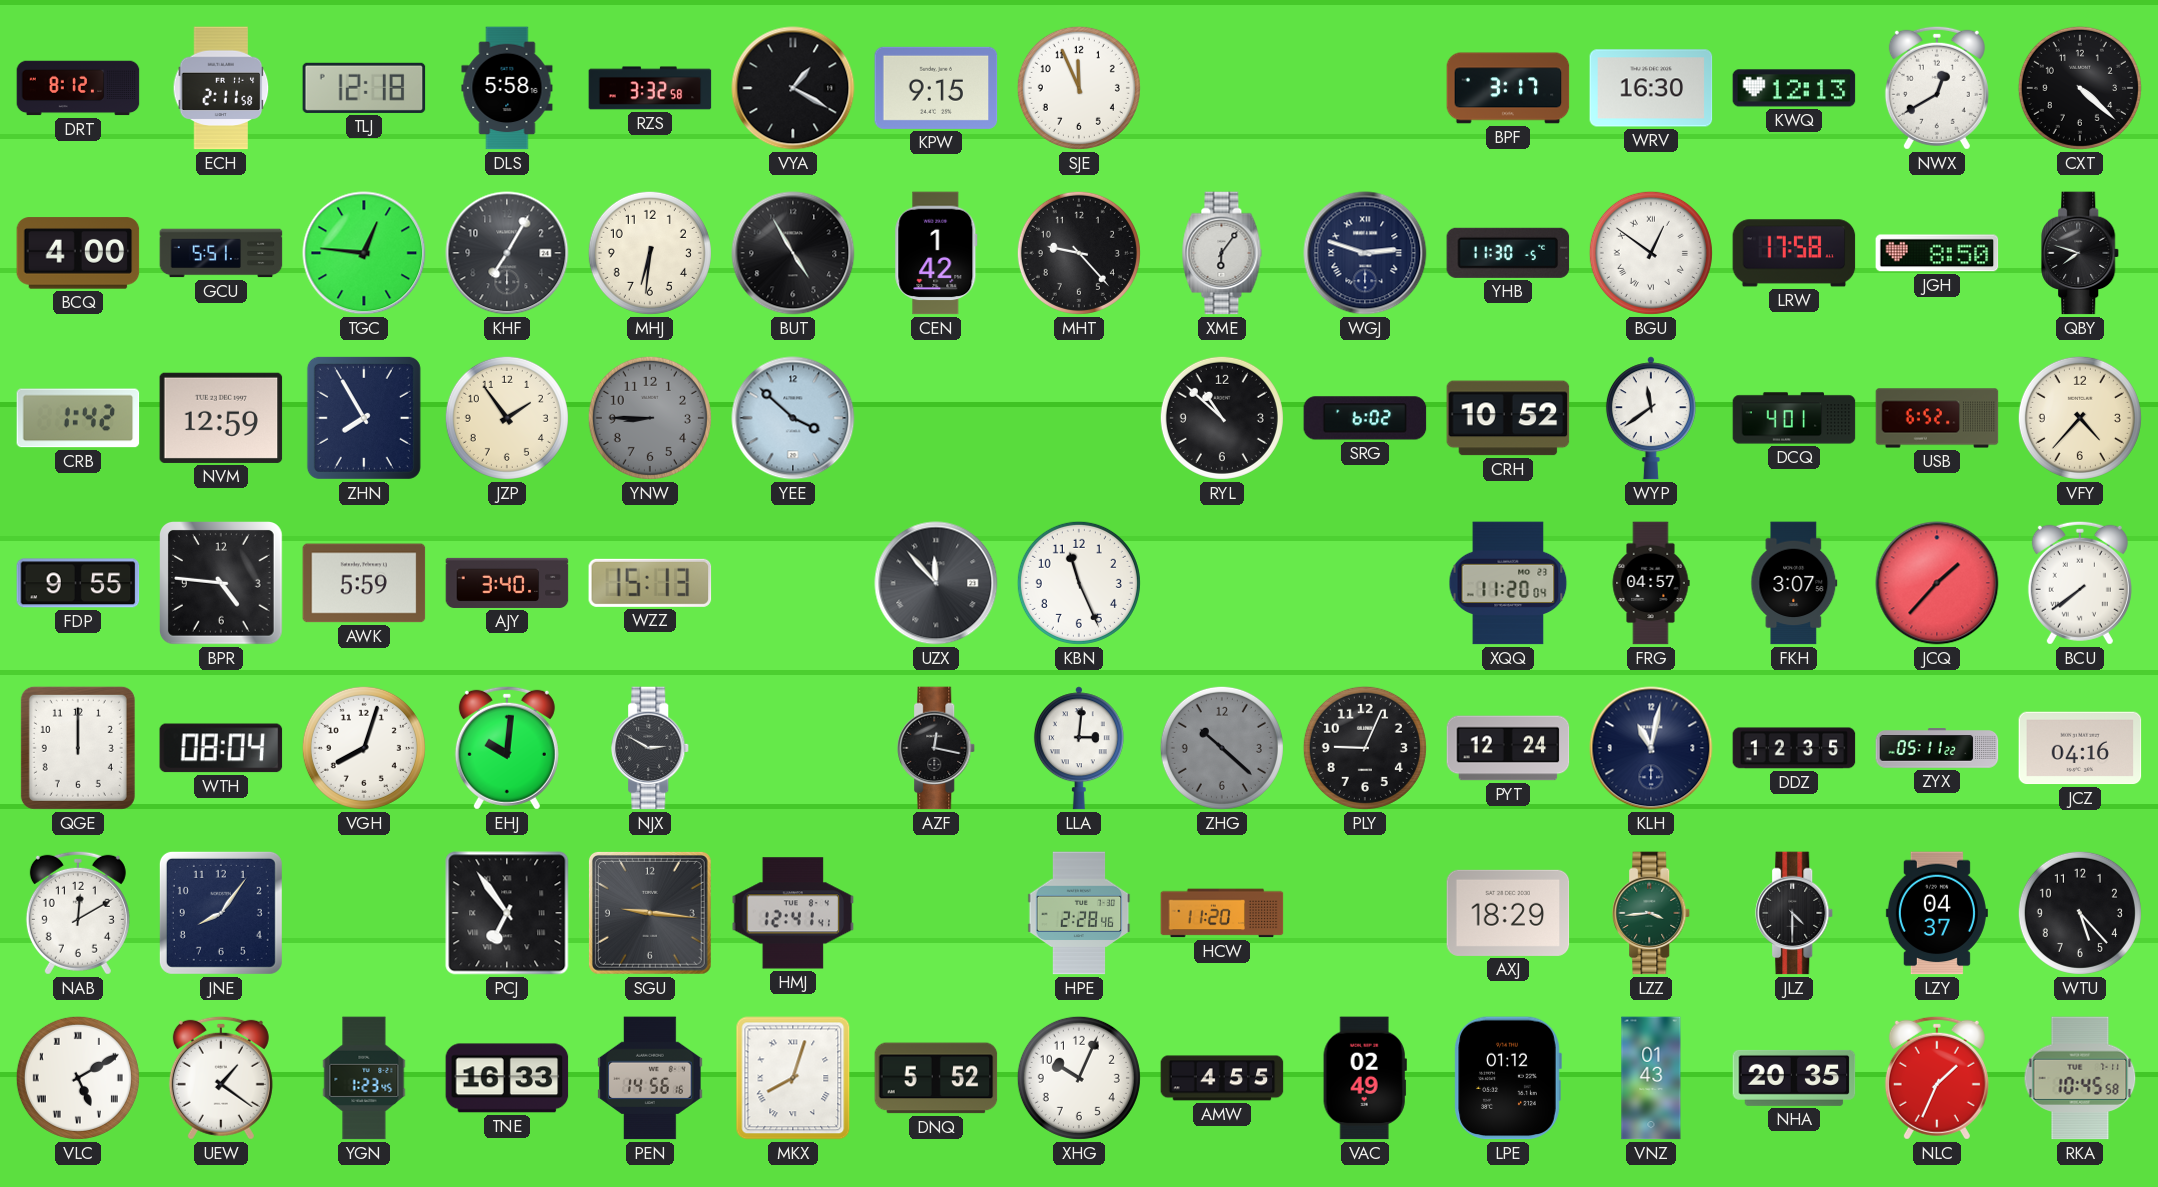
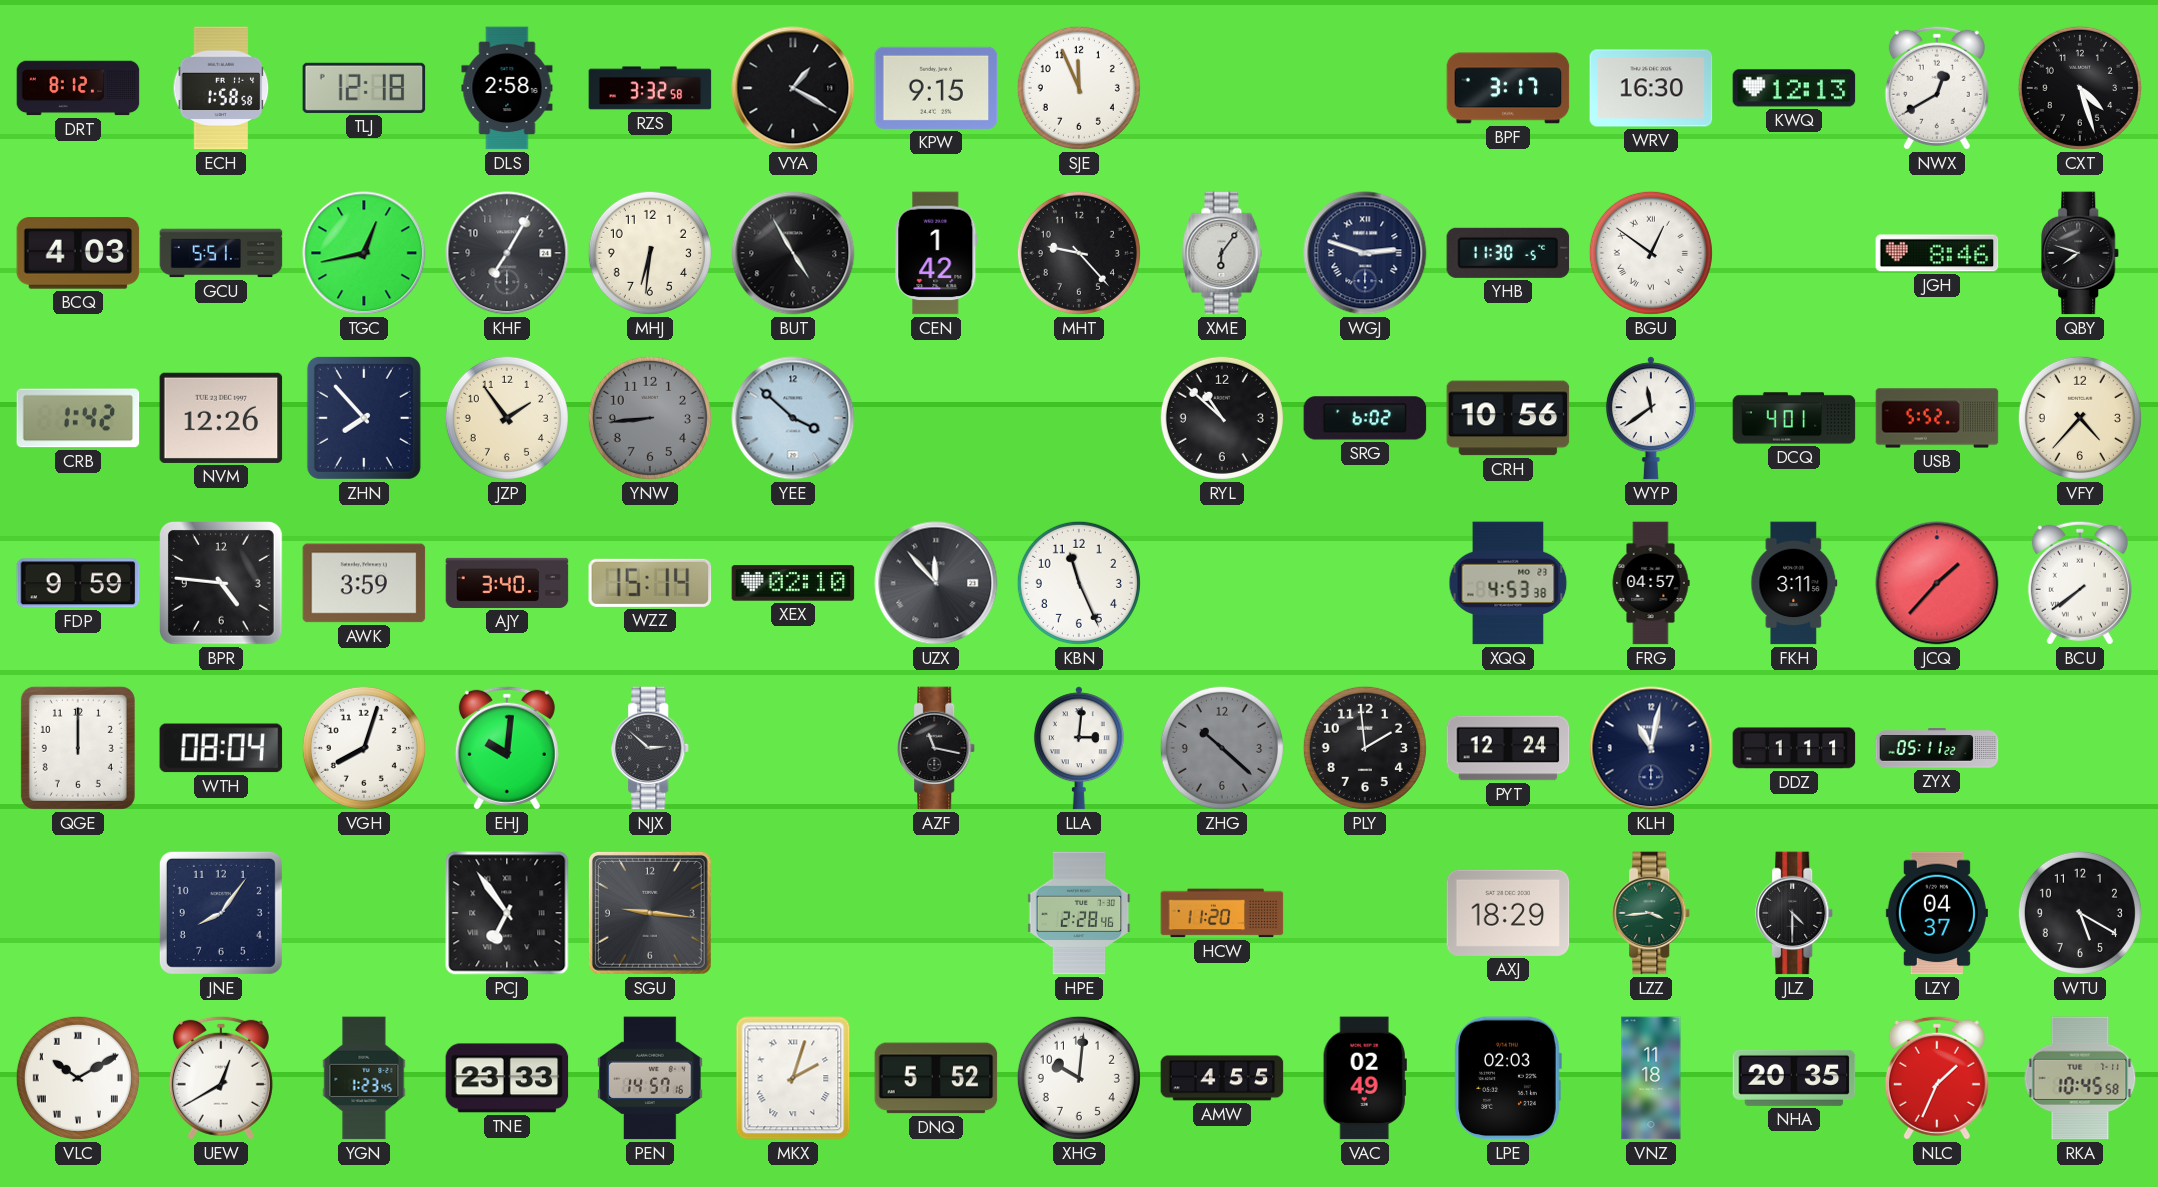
ECH: 2:11 -> 1:58
DLS: 5:58 -> 2:58
CXT: 4:22 -> 4:27
BCQ: 4:00 -> 4:03
TGC: 12:46 -> 12:43
LRW: 17:58 -> none
JGH: 8:50 -> 8:46
NVM: 12:59 -> 12:26
ZHN: 7:55 -> 7:53
YNW: 8:45 -> 8:44
CRH: 10:52 -> 10:56
USB: 6:52 -> 5:52
FDP: 9:55 -> 9:59
AWK: 5:59 -> 3:59
WZZ: 15:13 -> 15:14
XEX: none -> 02:10
XQQ: 11:20 -> 4:53
FKH: 3:07 -> 3:11
NJX: 2:50 -> 2:52
AZF: 12:17 -> 11:17
PLY: 9:04 -> 1:59
DDZ: 12:35 -> 1:11
JCZ: 04:16 -> none
NAB: 12:10 -> none
HMJ: 12:41 -> none
WTU: 5:23 -> 5:20
VLC: 5:10 -> 10:10
UEW: 1:21 -> 12:40
TNE: 16:33 -> 23:33
PEN: 14:56 -> 14:57
MKX: 8:03 -> 2:03
XHG: 10:04 -> 10:01
LPE: 01:12 -> 02:03
VNZ: 01:43 -> 11:18
